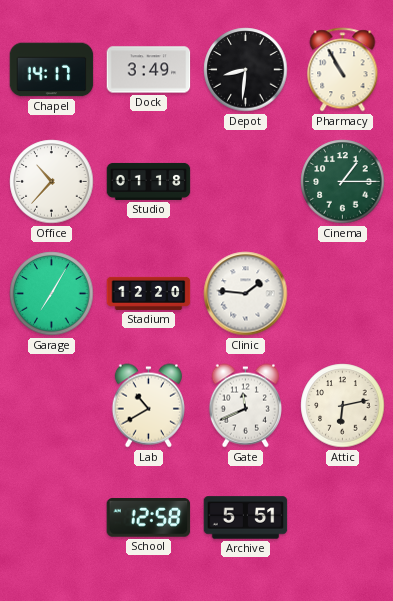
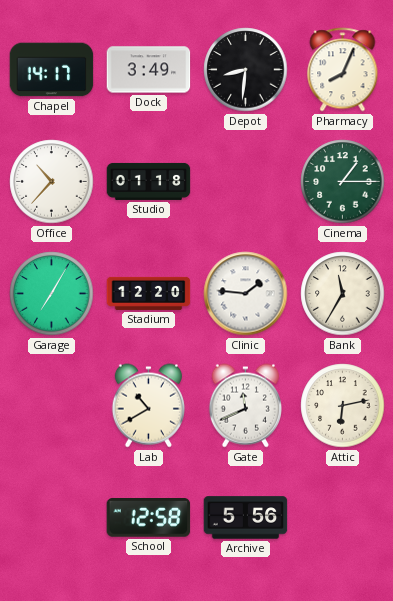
Pharmacy: 10:55 -> 8:04
Bank: none -> 11:35
Archive: 5:51 -> 5:56
